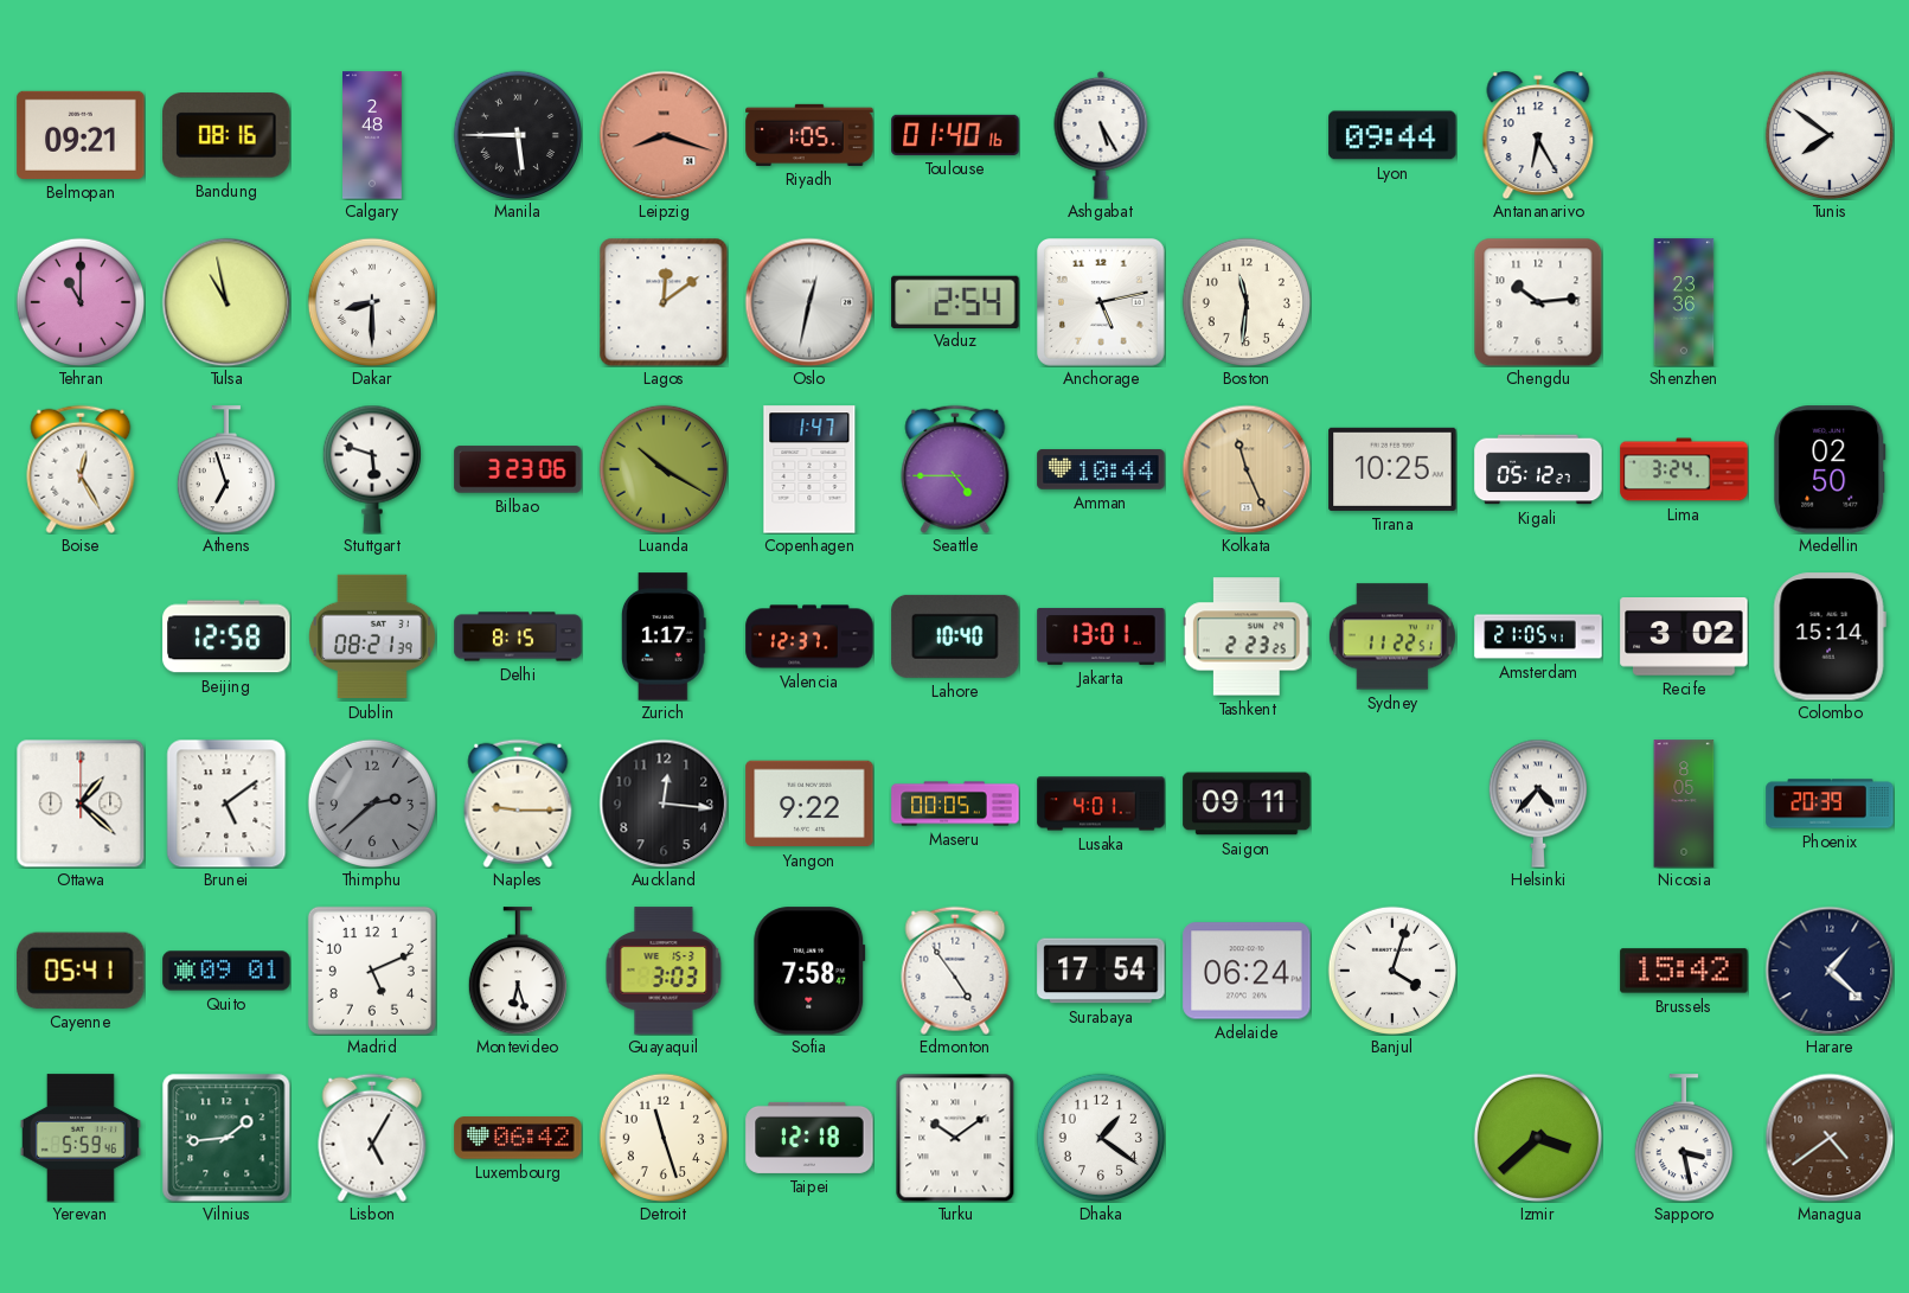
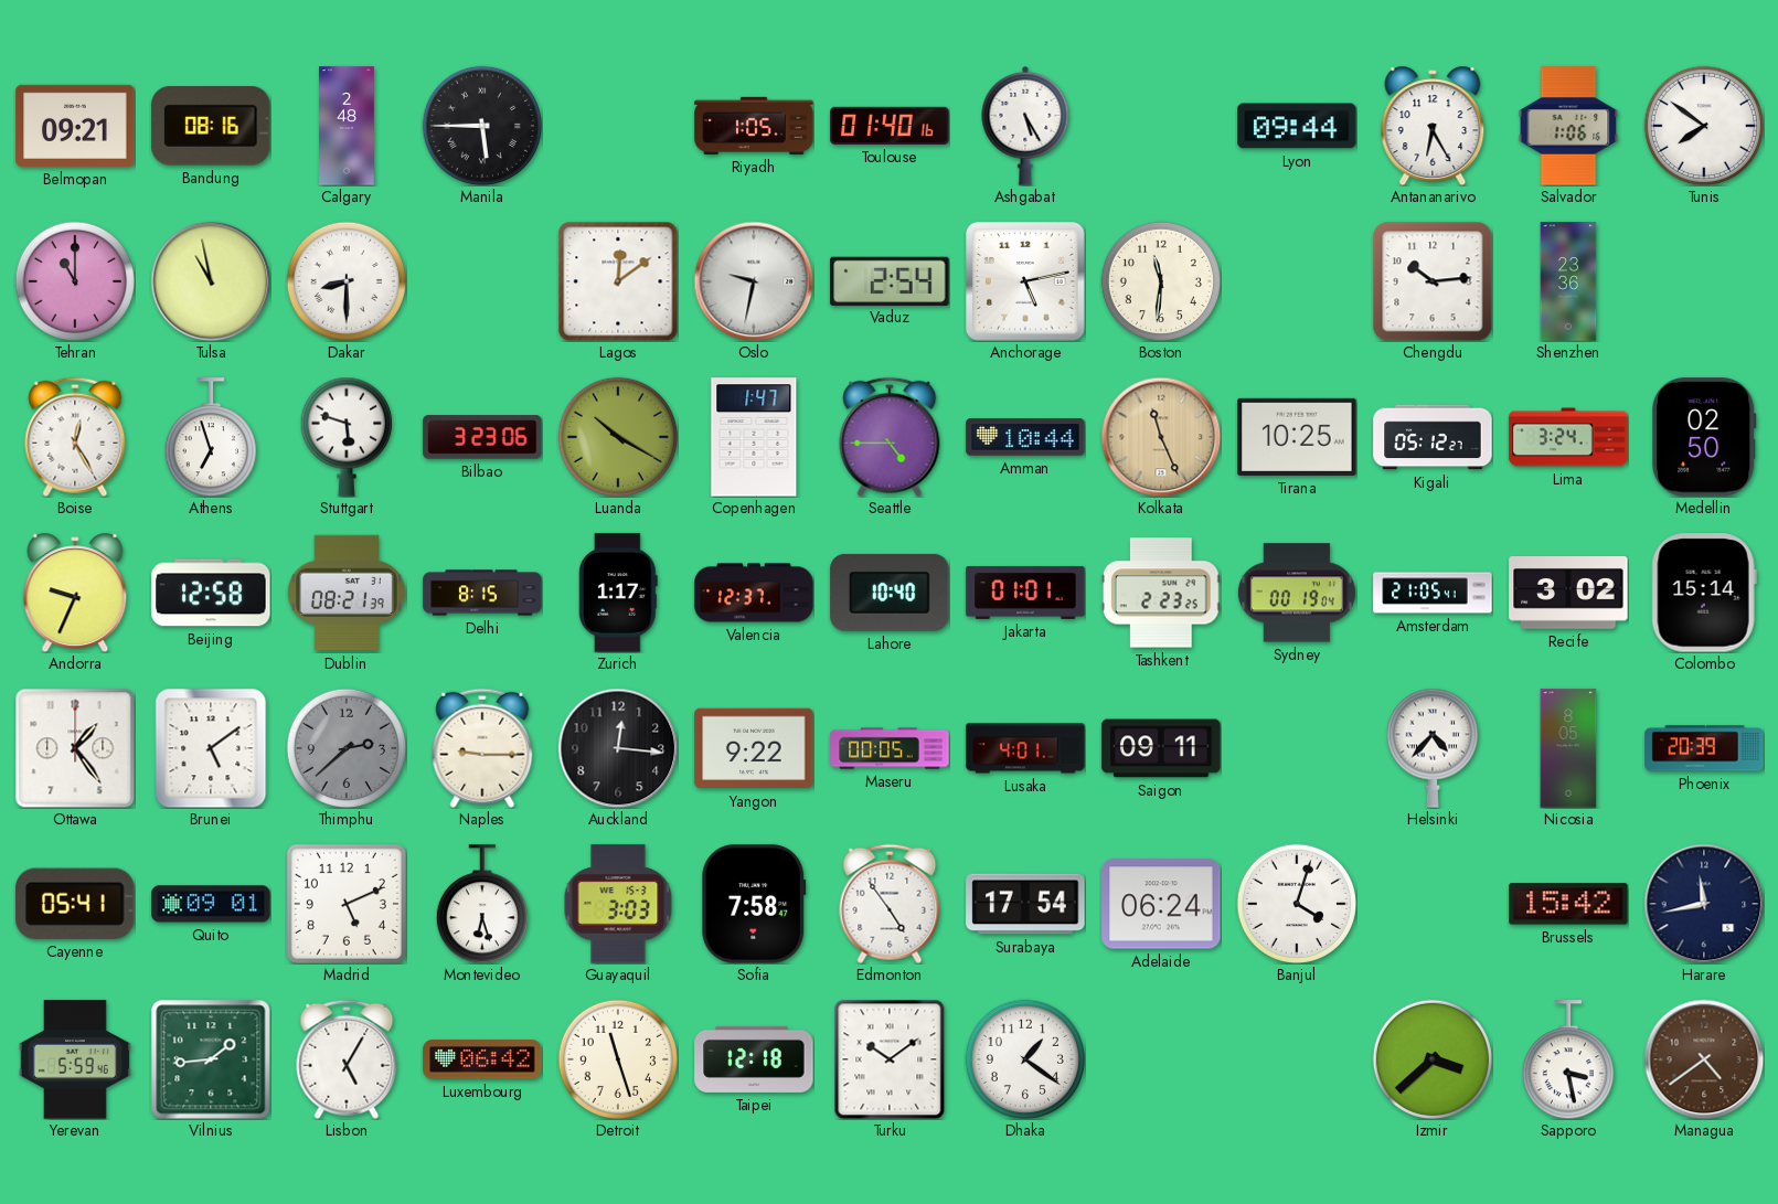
Leipzig: 8:18 -> none
Salvador: none -> 1:06
Oslo: 12:32 -> 9:32
Andorra: none -> 9:34
Jakarta: 13:01 -> 01:01
Sydney: 11:22 -> 00:19
Ottawa: 1:22 -> 1:24
Harare: 1:22 -> 11:43
